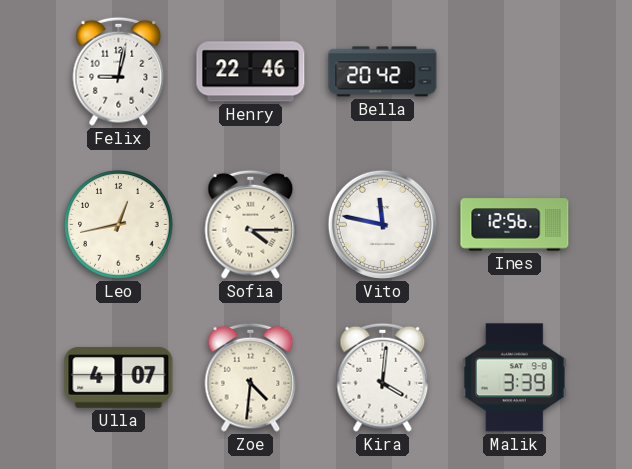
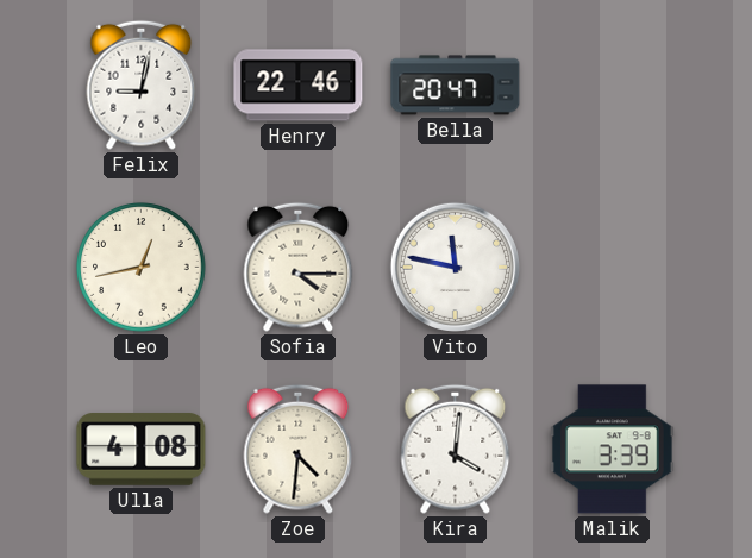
Bella: 20:42 -> 20:47
Ines: 12:56 -> none
Ulla: 4:07 -> 4:08
